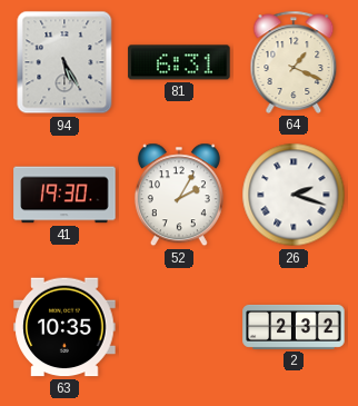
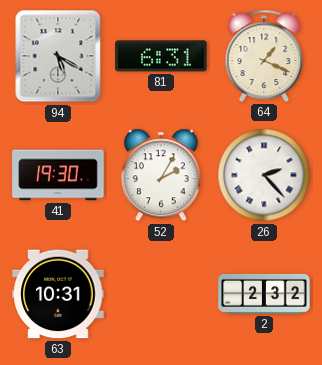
94: 5:25 -> 5:20
26: 2:18 -> 2:23
63: 10:35 -> 10:31
